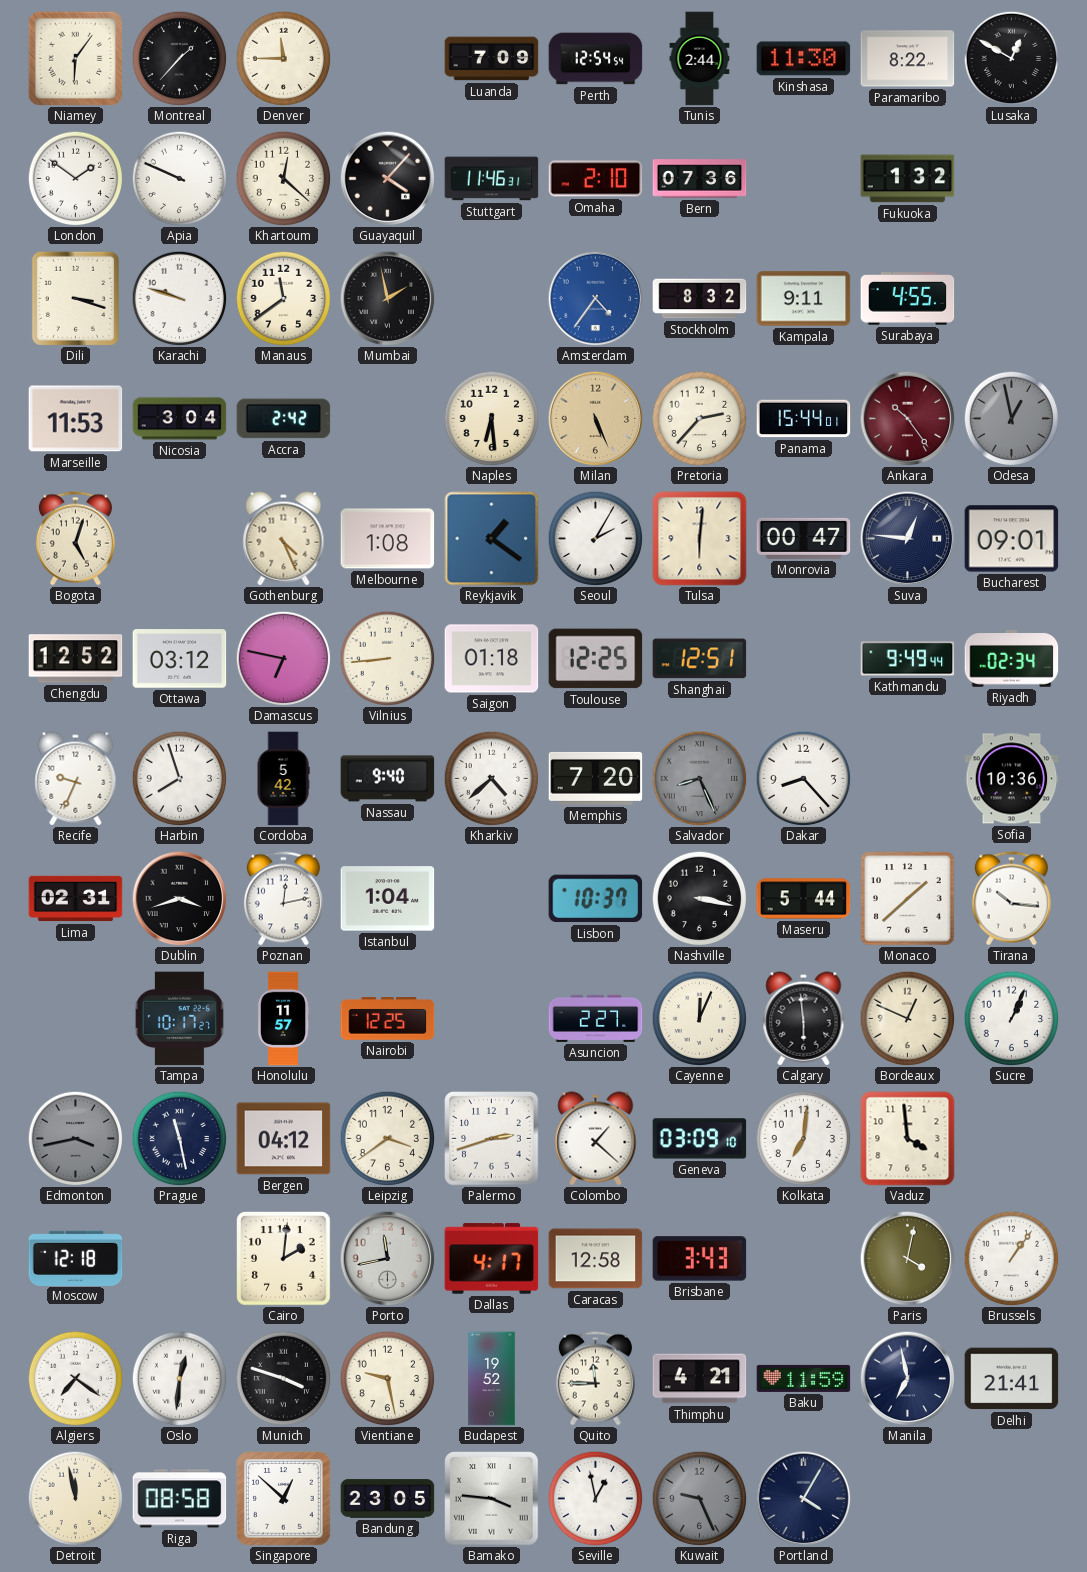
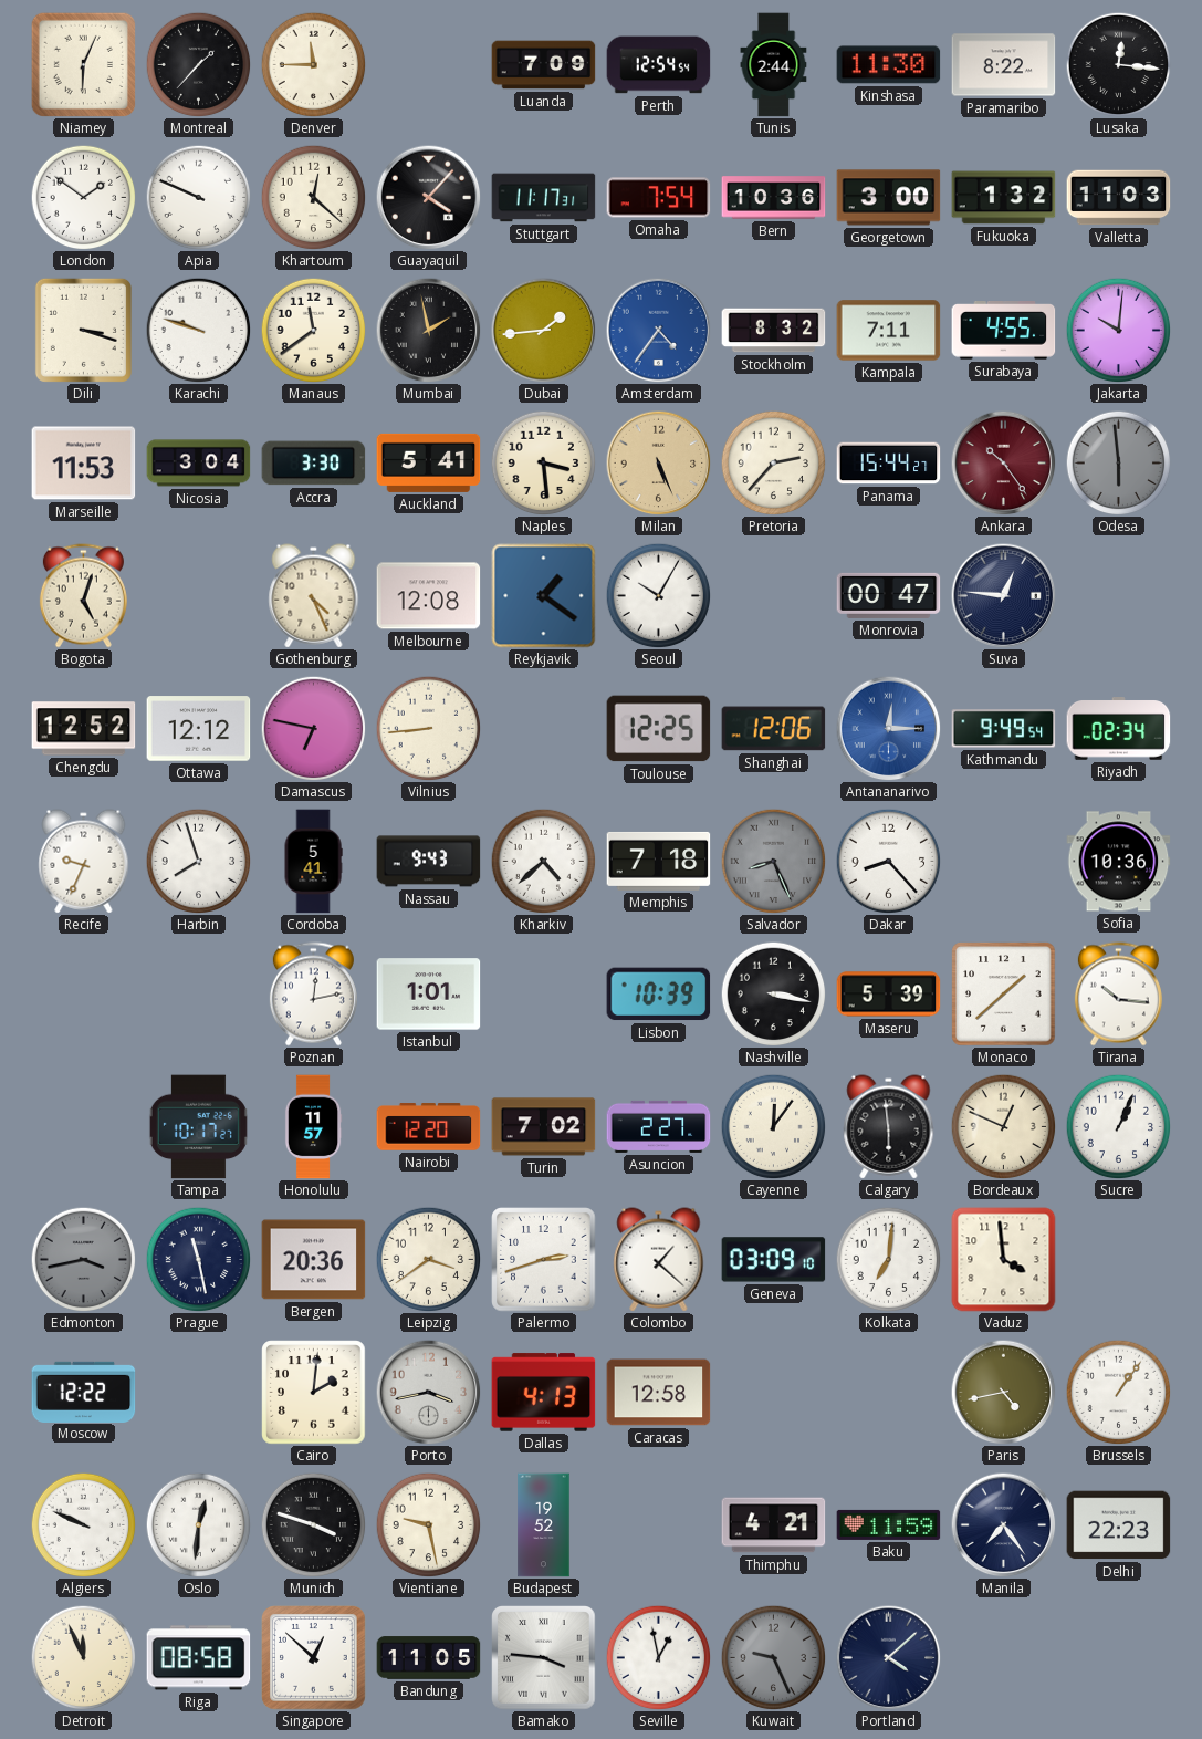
Niamey: 6:06 -> 6:04
Lusaka: 12:50 -> 12:16
Stuttgart: 11:46 -> 11:17
Omaha: 2:10 -> 7:54
Bern: 07:36 -> 10:36
Georgetown: none -> 3:00
Valletta: none -> 11:03
Dubai: none -> 1:44
Kampala: 9:11 -> 7:11
Jakarta: none -> 10:01
Accra: 2:42 -> 3:30
Auckland: none -> 5:41
Naples: 6:29 -> 3:29
Panama: 15:44:01 -> 15:44:27
Odesa: 12:58 -> 5:59
Melbourne: 1:08 -> 12:08
Seoul: 2:05 -> 10:05
Tulsa: 6:01 -> none
Bucharest: 09:01 -> none
Ottawa: 03:12 -> 12:12
Saigon: 01:18 -> none
Shanghai: 12:51 -> 12:06
Antananarivo: none -> 12:15
Kathmandu: 9:49:44 -> 9:49:54
Cordoba: 5:42 -> 5:41
Nassau: 9:40 -> 9:43
Memphis: 7:20 -> 7:18
Lima: 02:31 -> none
Dublin: 3:42 -> none
Istanbul: 1:04 -> 1:01
Lisbon: 10:37 -> 10:39
Maseru: 5:44 -> 5:39
Nairobi: 12:25 -> 12:20
Turin: none -> 7:02
Cayenne: 12:04 -> 12:06
Bergen: 04:12 -> 20:36
Moscow: 12:18 -> 12:22
Porto: 11:43 -> 3:43
Dallas: 4:17 -> 4:13
Brisbane: 3:43 -> none
Paris: 4:02 -> 4:43
Algiers: 7:21 -> 9:49
Quito: 11:45 -> none
Manila: 6:58 -> 7:24
Delhi: 21:41 -> 22:23
Detroit: 11:58 -> 11:56
Bandung: 23:05 -> 11:05
Portland: 4:05 -> 4:08
